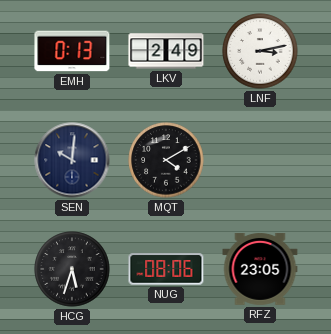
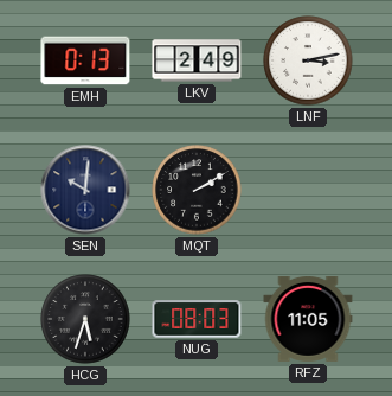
MQT: 4:10 -> 2:10
NUG: 08:06 -> 08:03
RFZ: 23:05 -> 11:05
